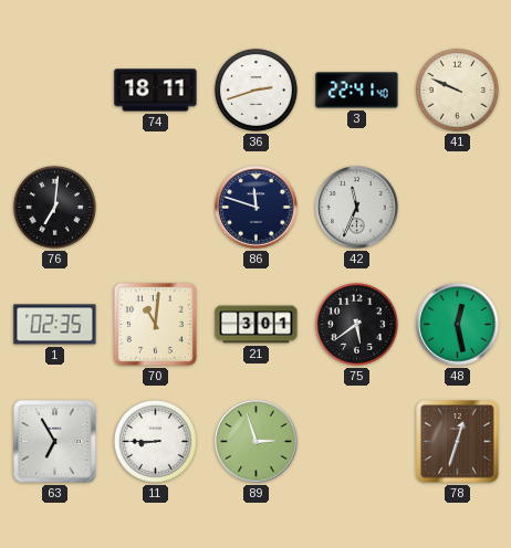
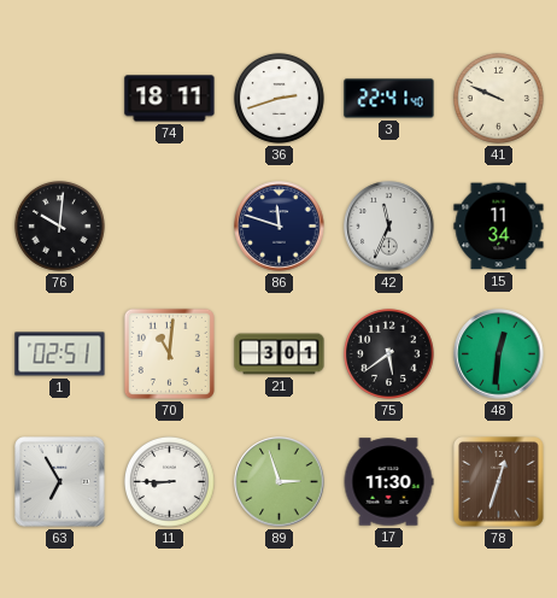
76: 7:01 -> 10:01
15: none -> 11:34
1: 02:35 -> 02:51
48: 12:28 -> 12:31
17: none -> 11:30
